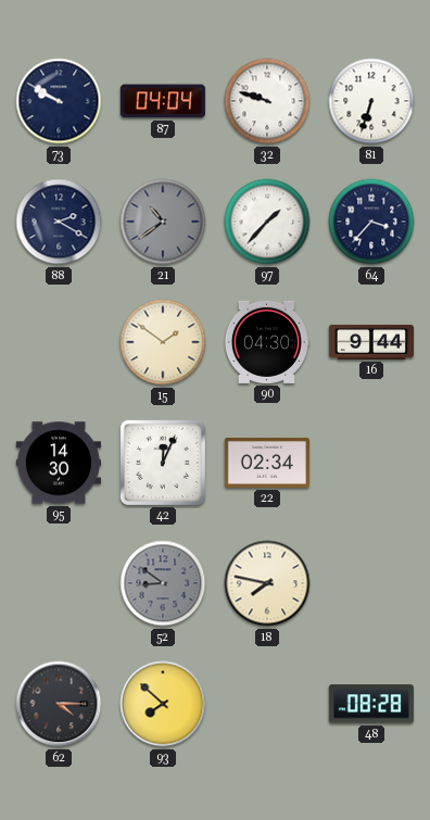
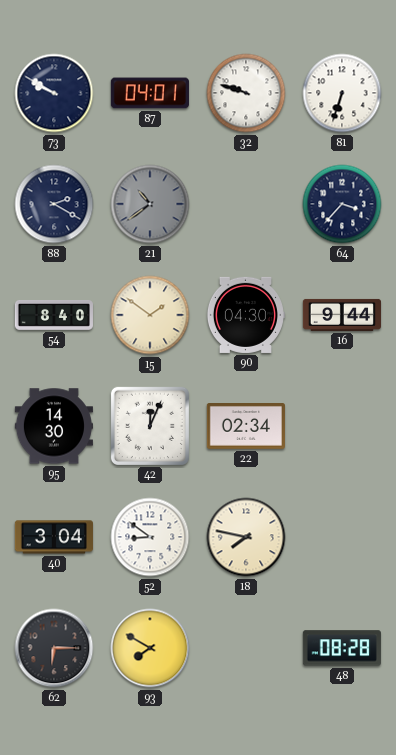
87: 04:04 -> 04:01
97: 1:37 -> none
54: none -> 8:40
40: none -> 3:04
52 dial: grey -> white
62: 4:15 -> 6:15
93: 7:52 -> 7:50
